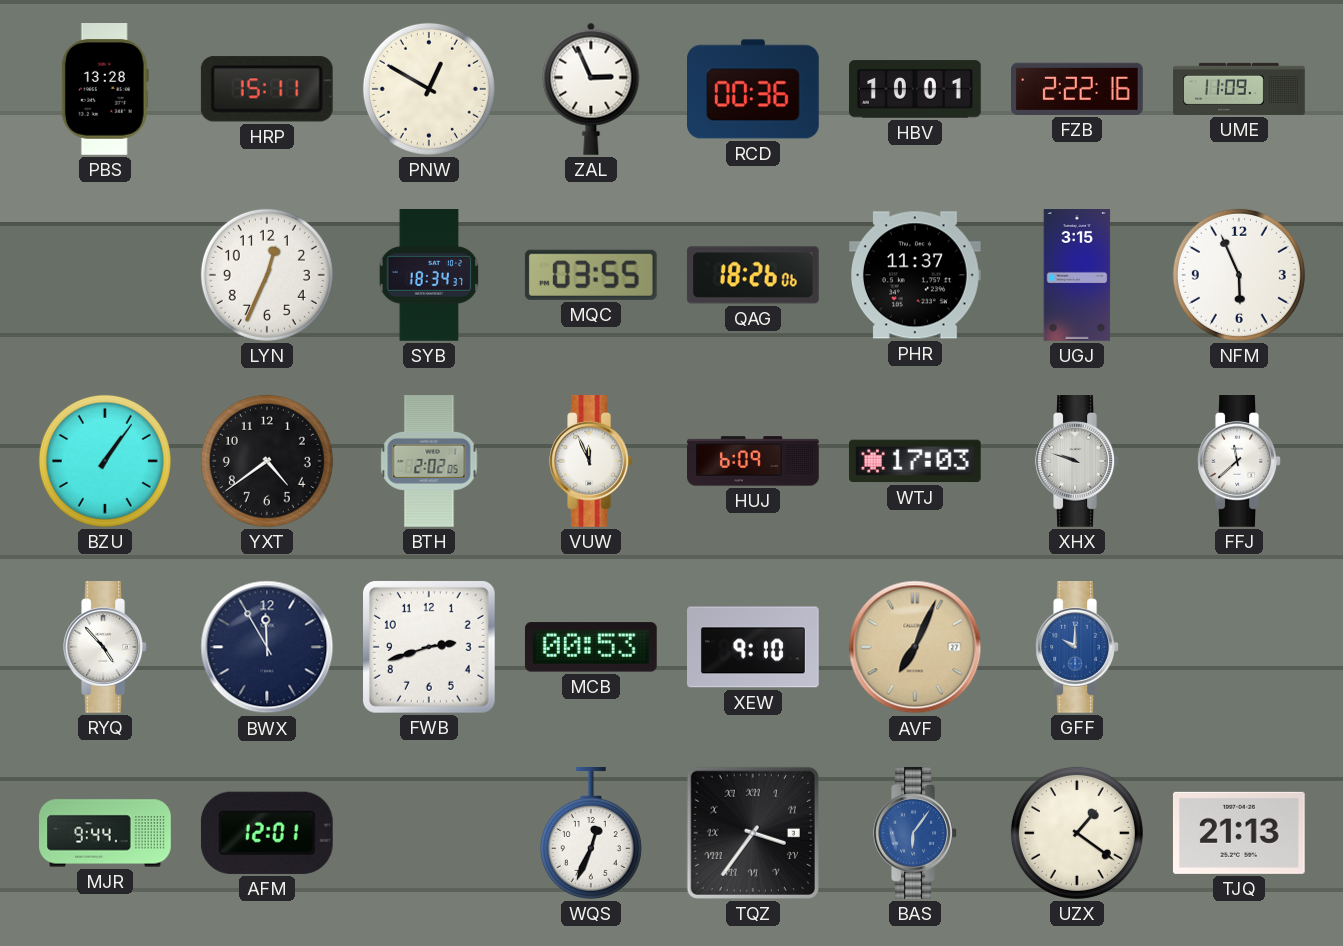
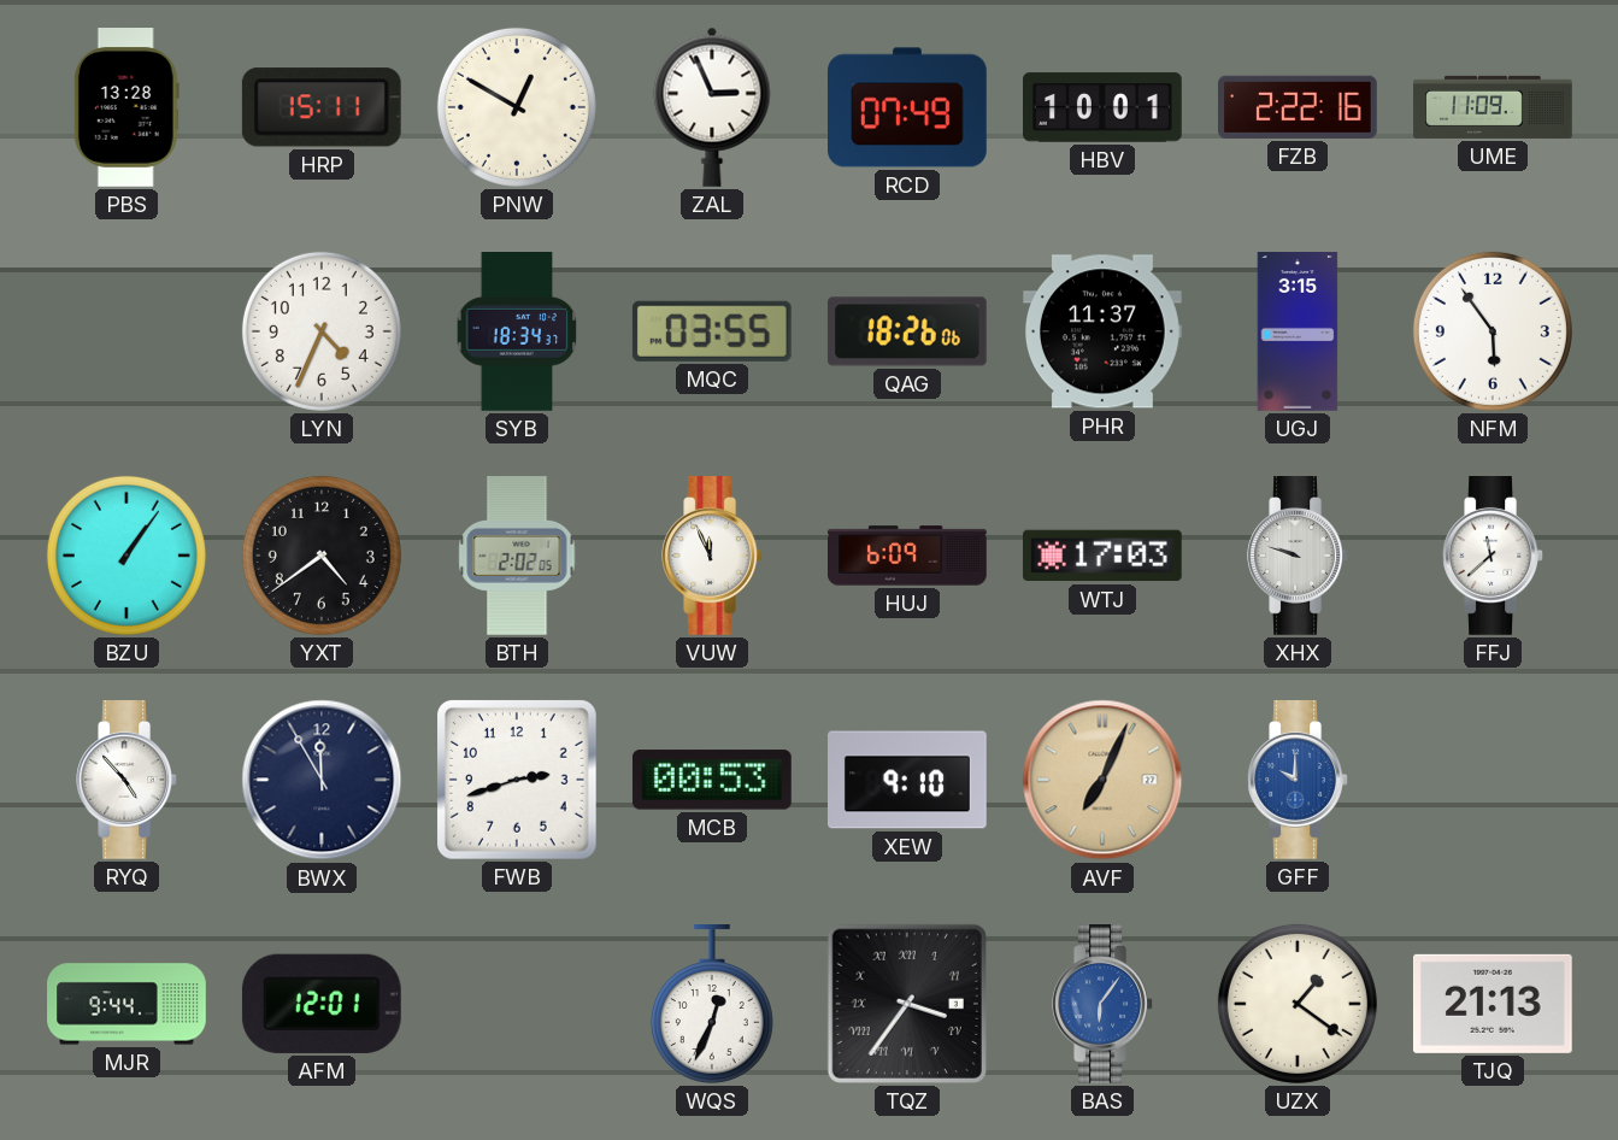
RCD: 00:36 -> 07:49
LYN: 12:34 -> 4:34
NFM: 5:56 -> 5:54
